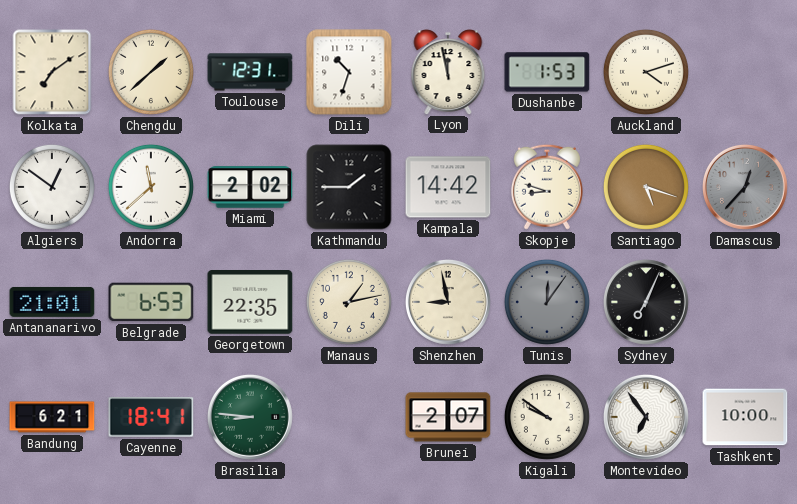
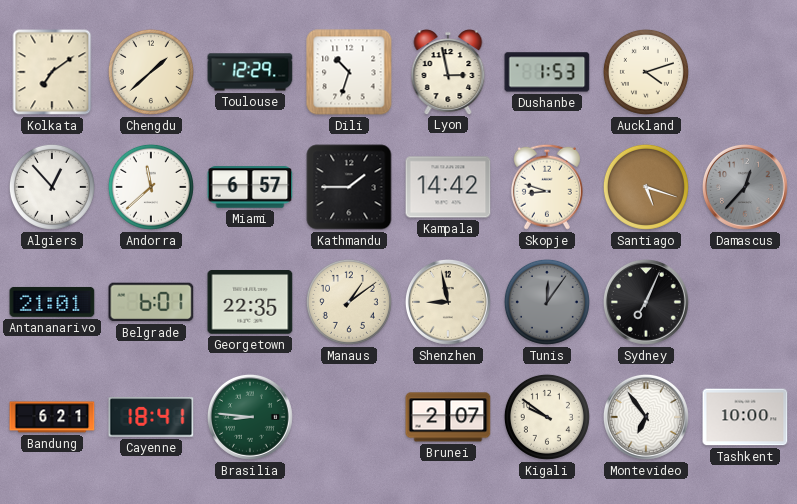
Toulouse: 12:31 -> 12:29
Lyon: 11:58 -> 2:58
Algiers: 12:51 -> 12:53
Miami: 2:02 -> 6:57
Belgrade: 6:53 -> 6:01
Manaus: 1:13 -> 1:09
